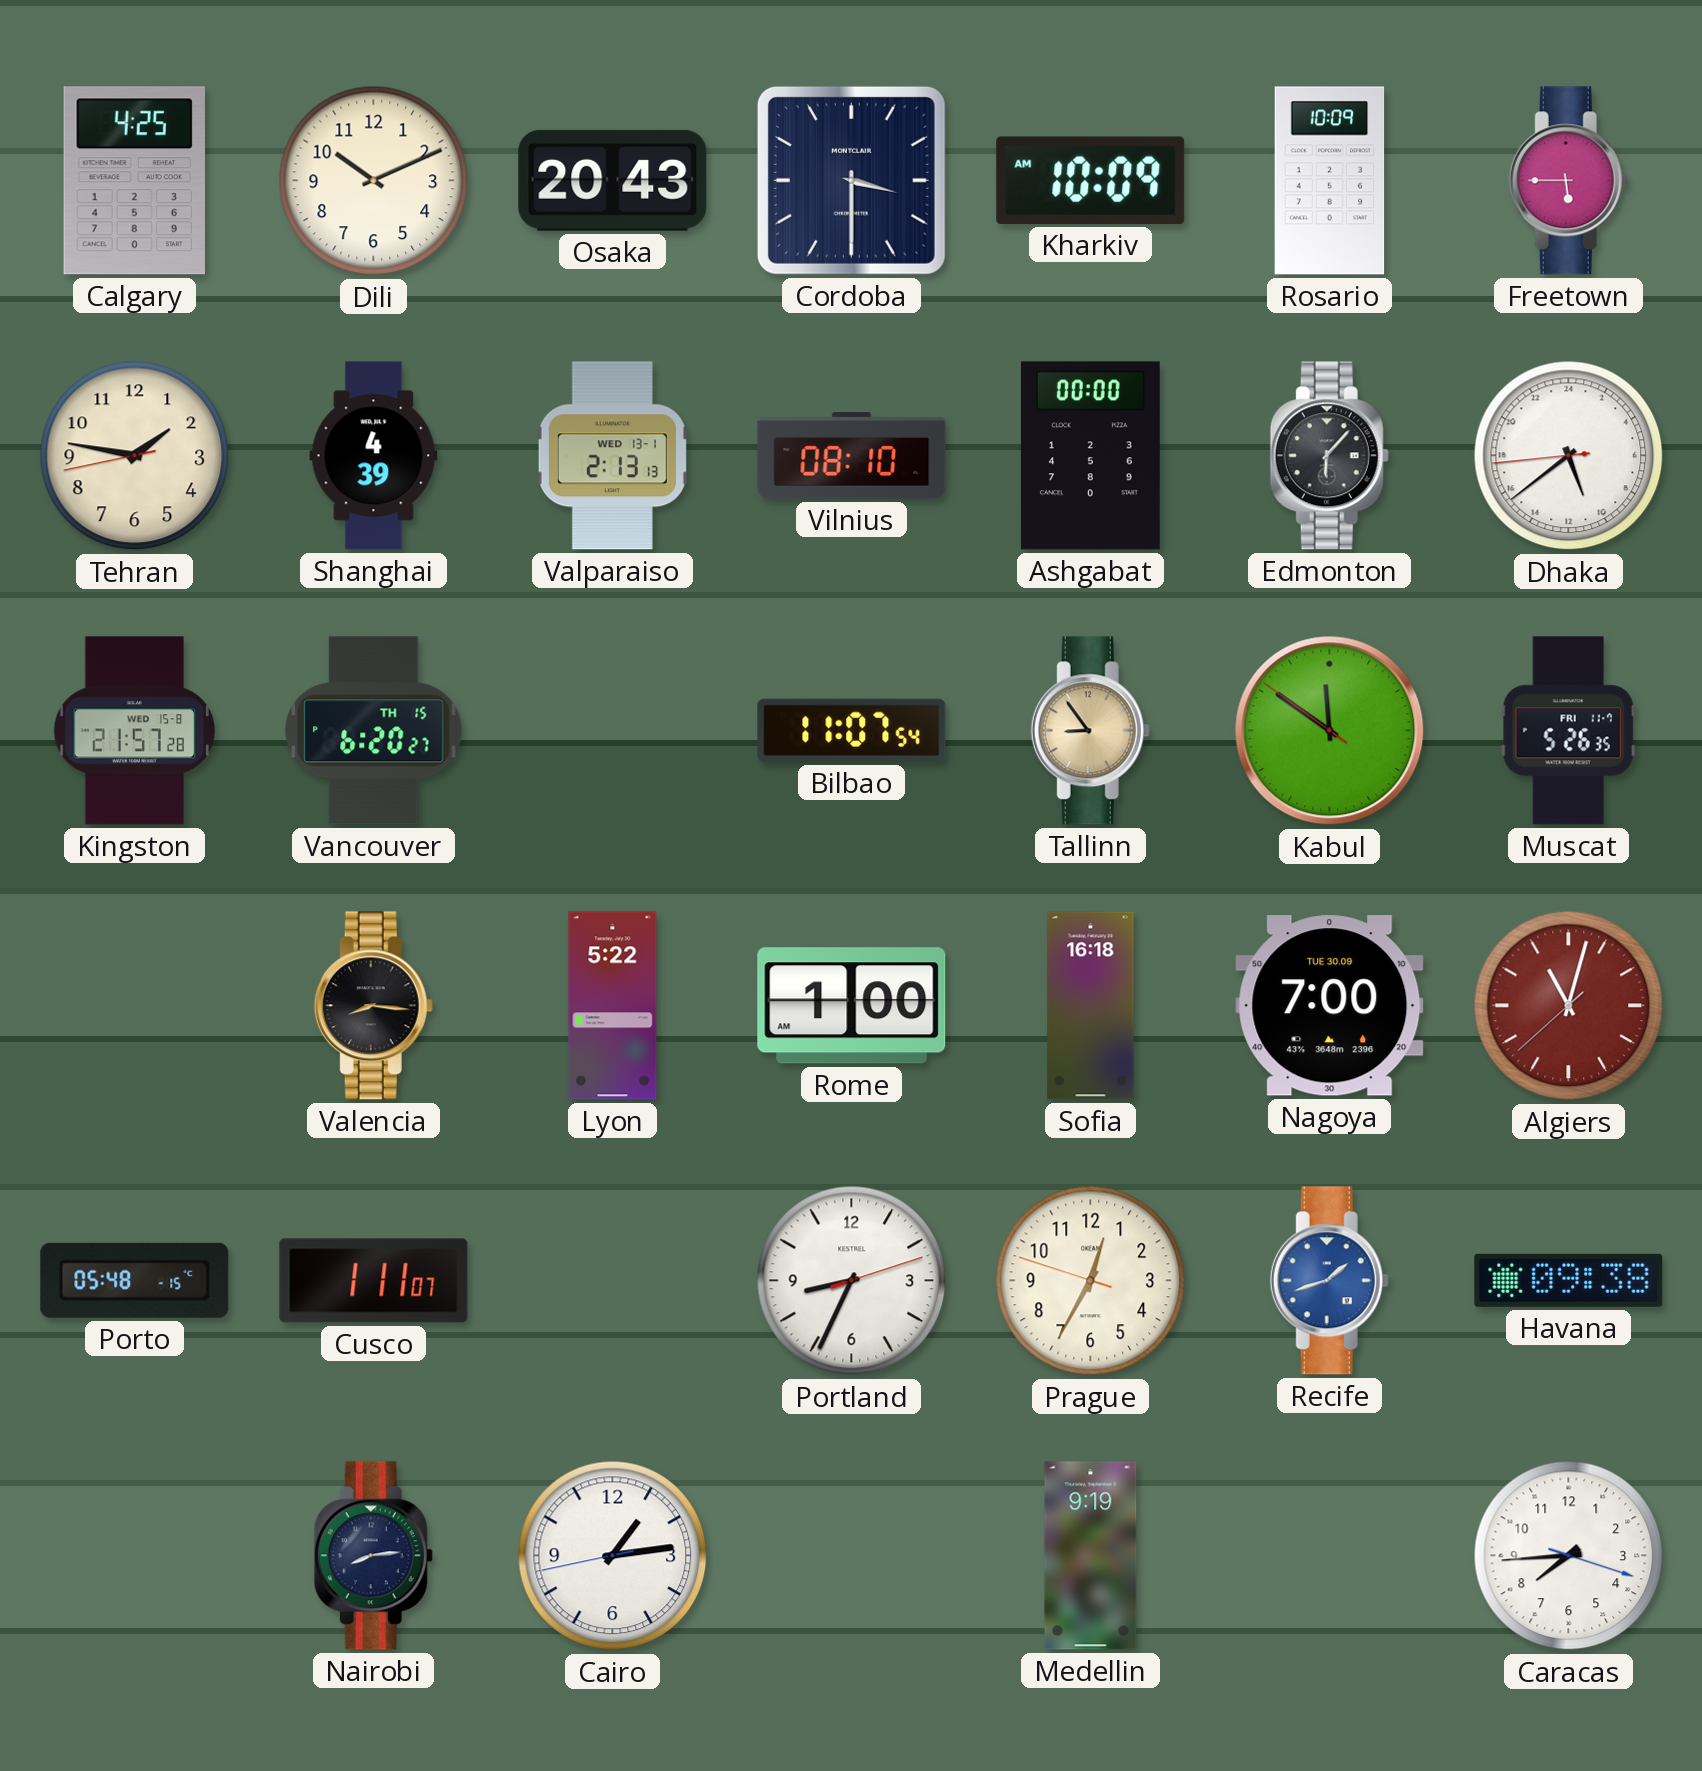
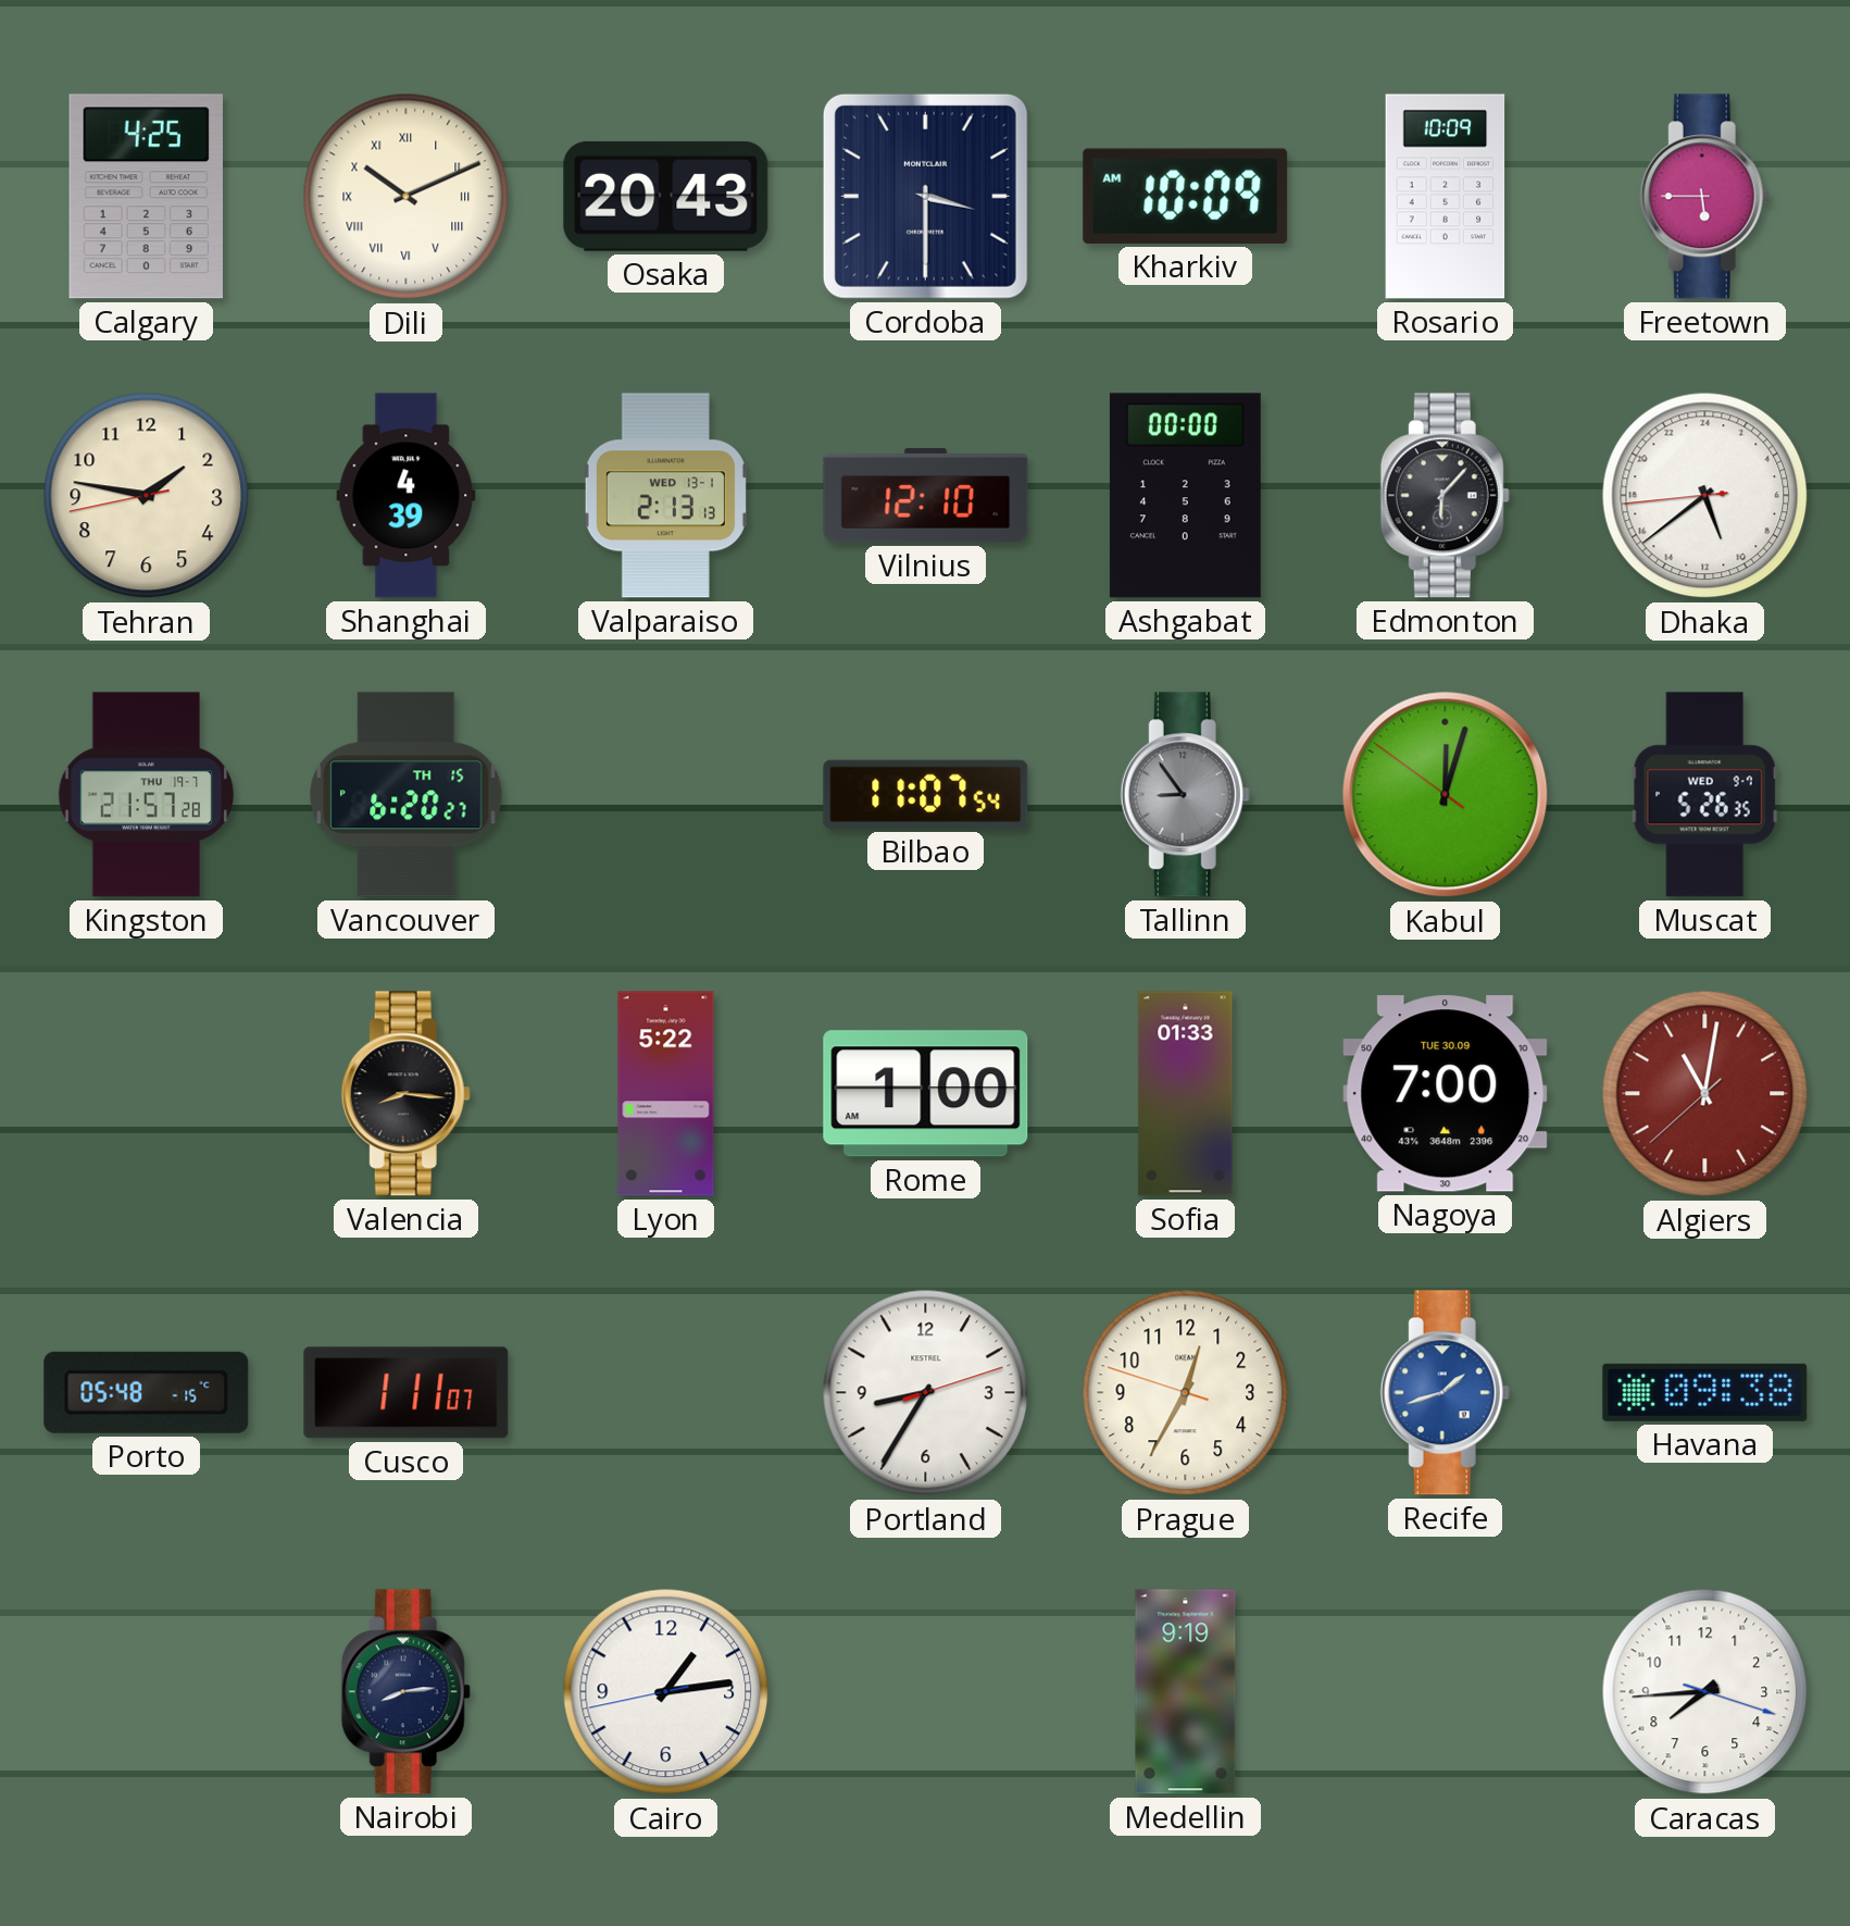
Dili numerals: Arabic -> Roman
Vilnius: 08:10 -> 12:10
Kingston date: WED 15-8 -> THU 19-7
Tallinn dial: champagne -> grey
Kabul: 11:50 -> 12:02
Muscat date: FRI 11-7 -> WED 9-7
Sofia: 16:18 -> 01:33
Algiers: 11:02 -> 11:01
Portland: 8:34 -> 8:35
